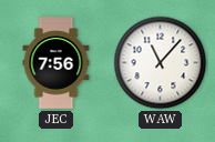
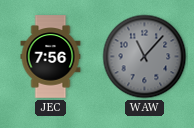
WAW dial: white -> grey
